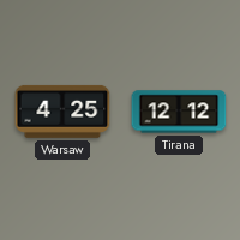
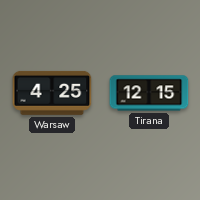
Tirana: 12:12 -> 12:15
